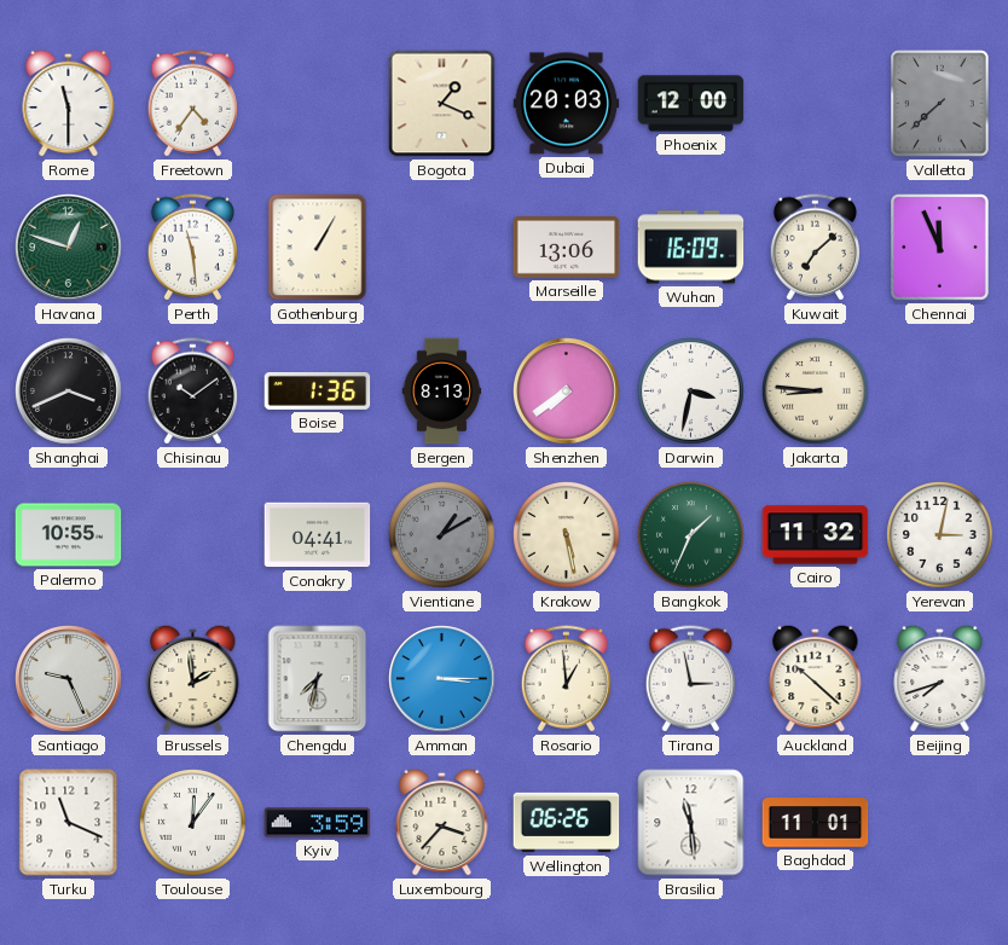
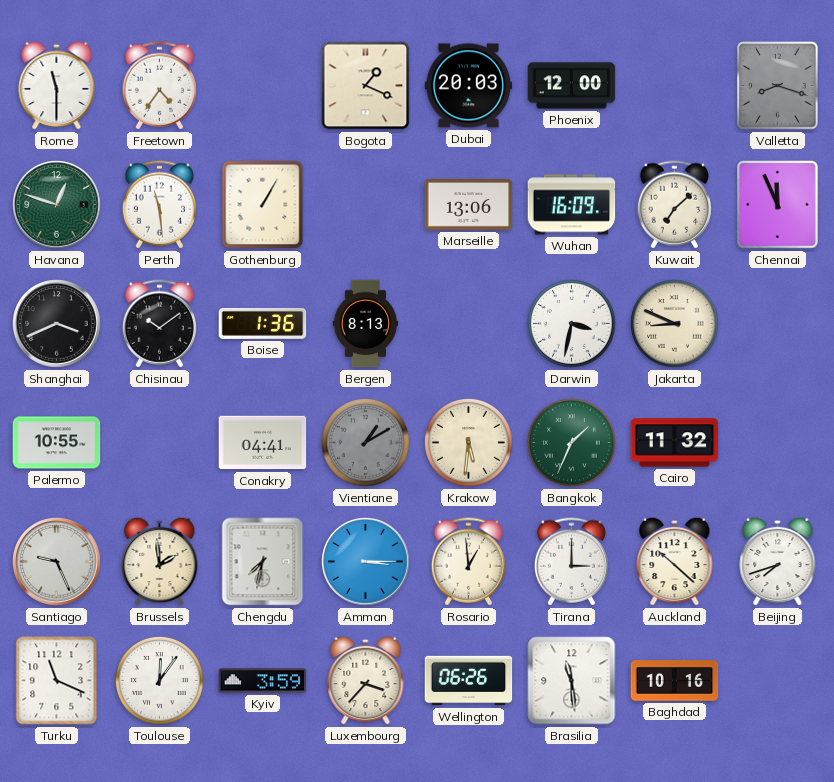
Valletta: 7:38 -> 8:18
Shenzhen: 7:39 -> none
Jakarta: 8:46 -> 8:49
Krakow: 5:28 -> 5:31
Yerevan: 3:02 -> none
Tirana: 2:58 -> 3:00
Baghdad: 11:01 -> 10:16
